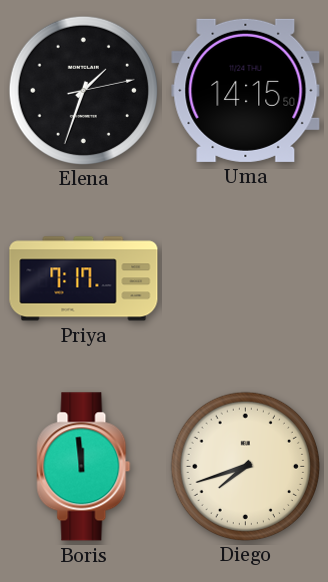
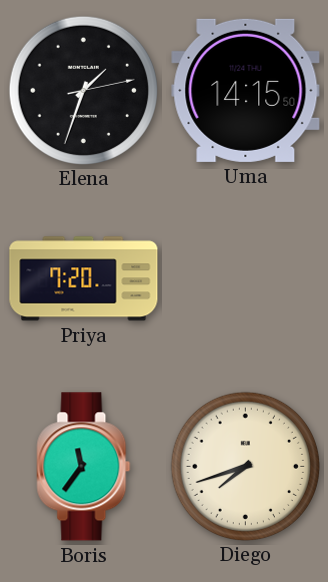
Priya: 7:17 -> 7:20
Boris: 11:59 -> 11:36
